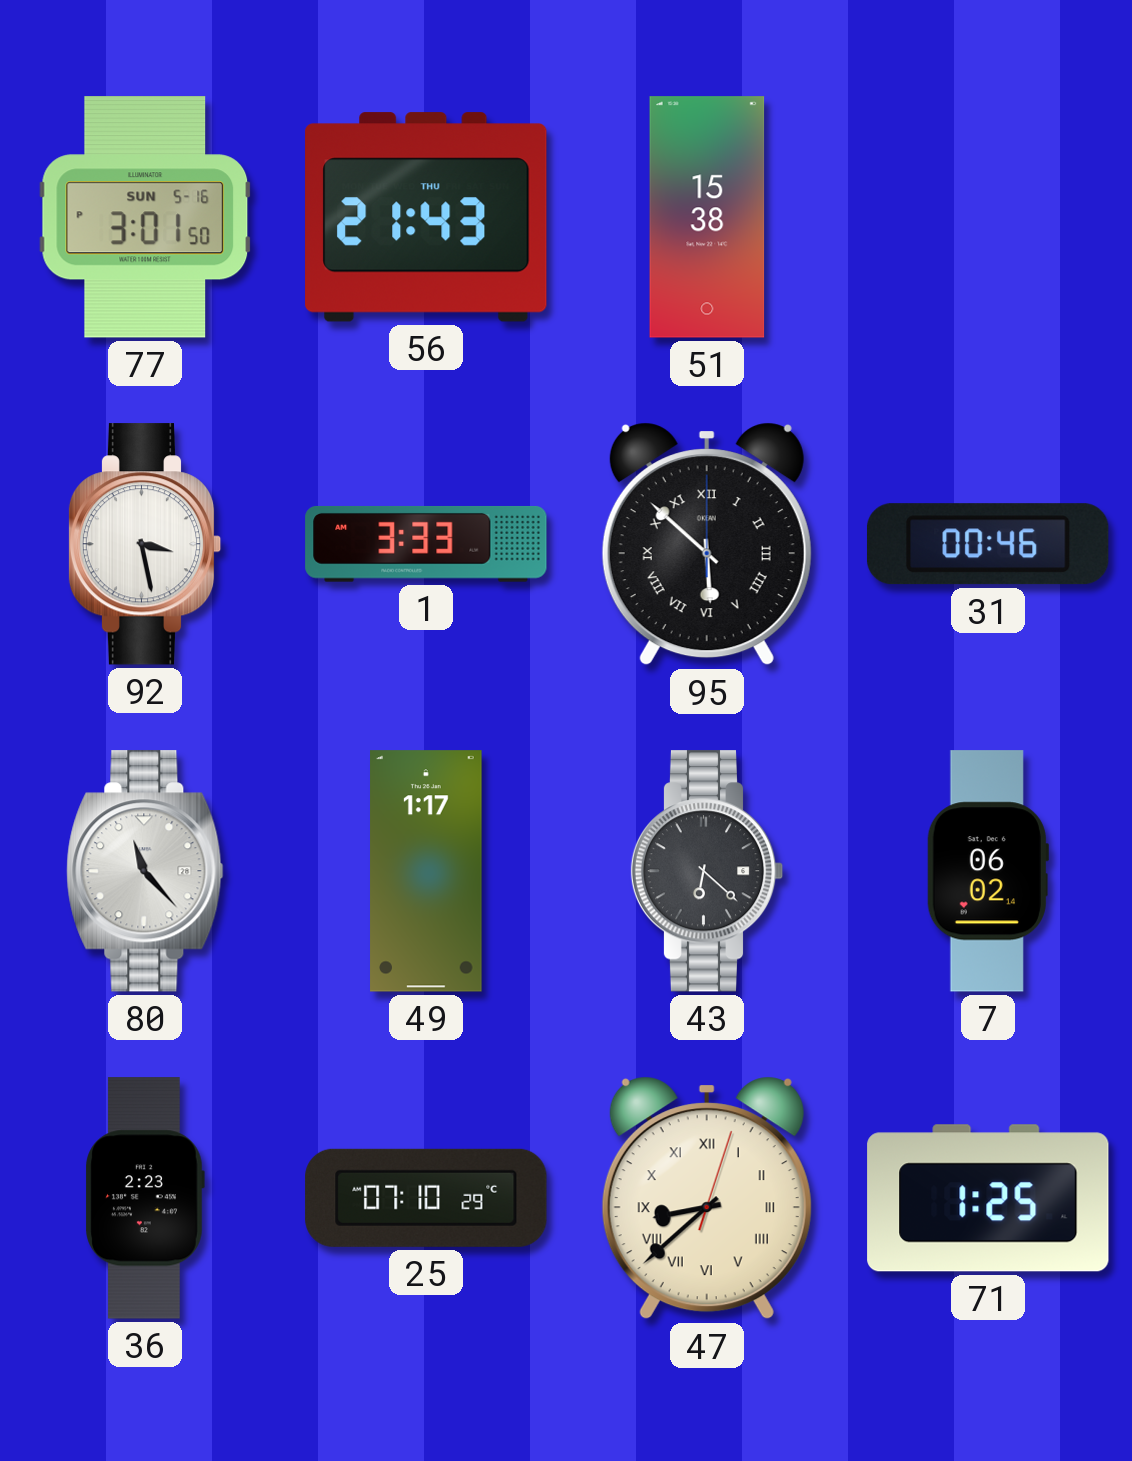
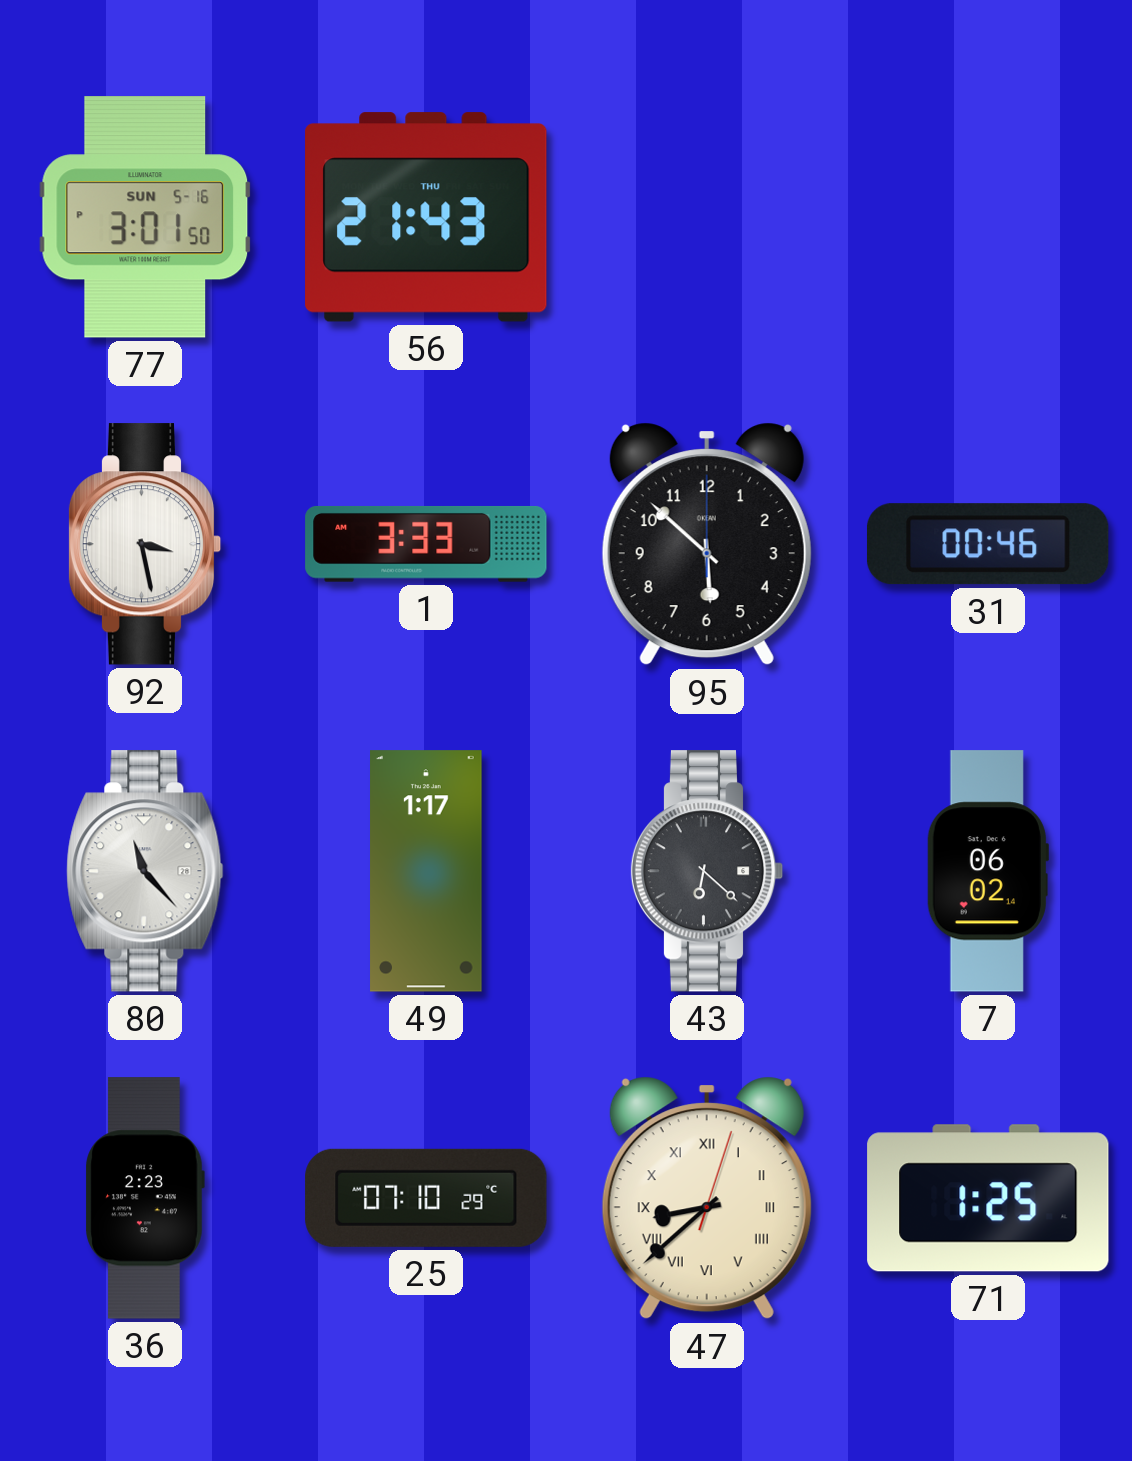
51: 15:38 -> none
95 numerals: Roman -> Arabic
